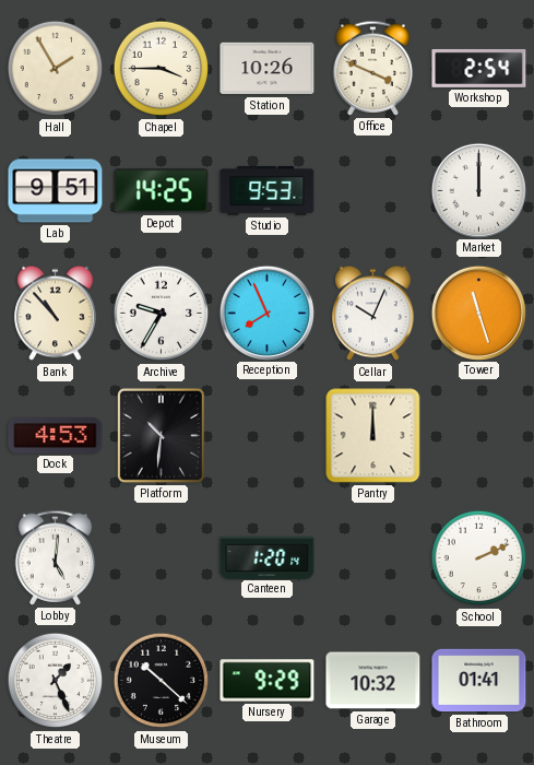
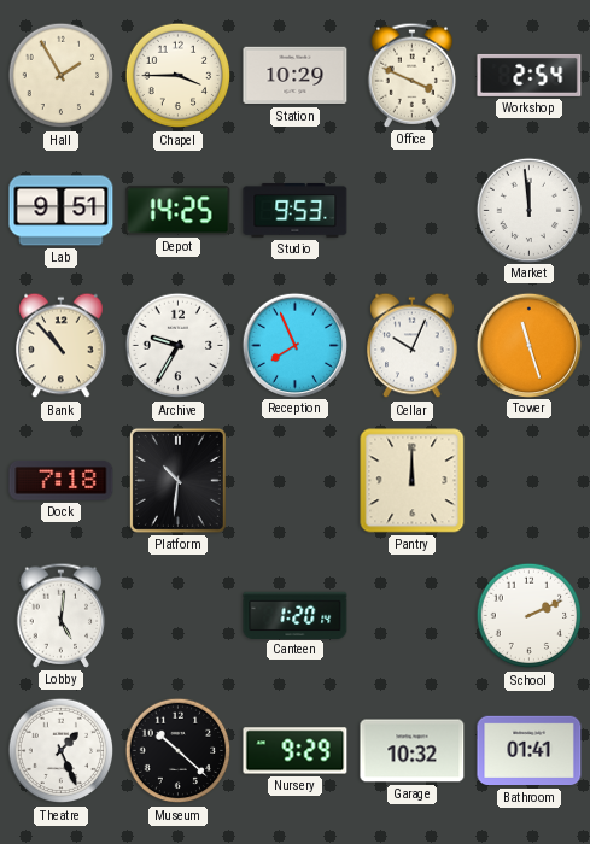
Station: 10:26 -> 10:29
Market: 12:00 -> 11:59
Dock: 4:53 -> 7:18
